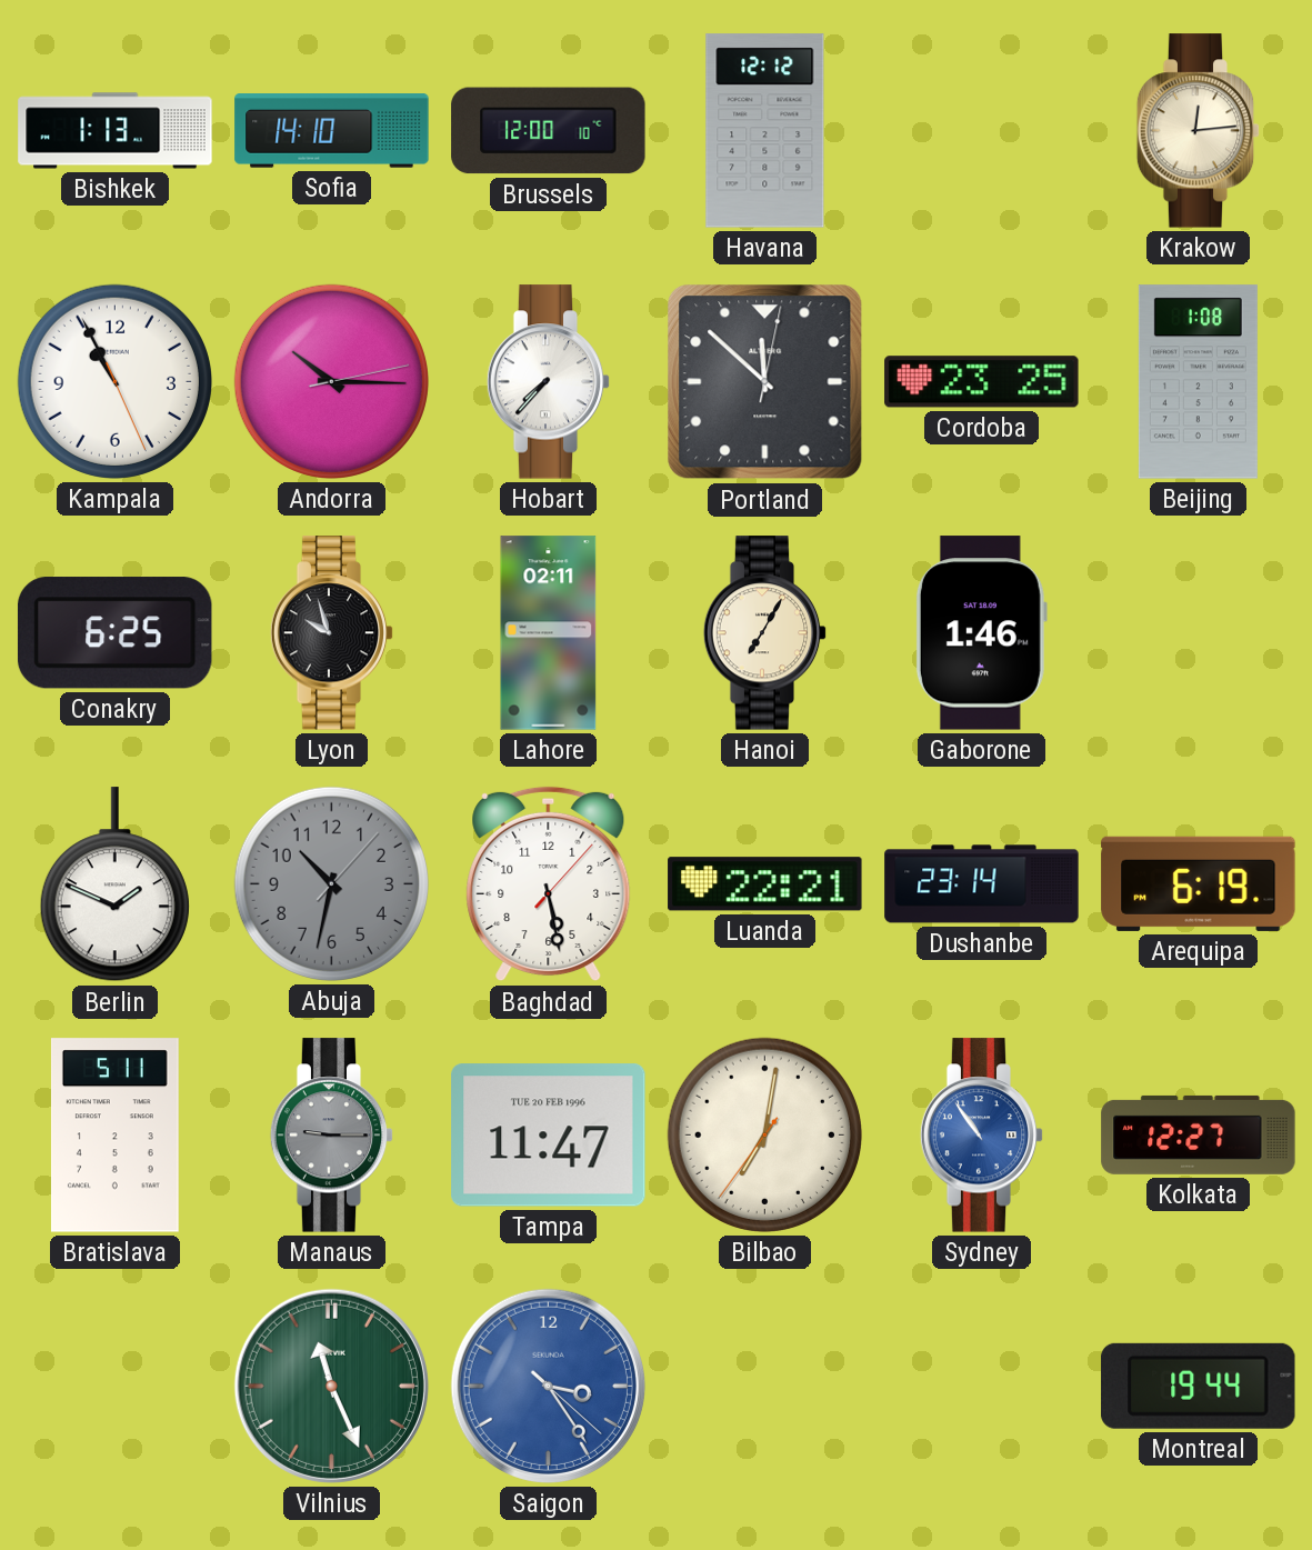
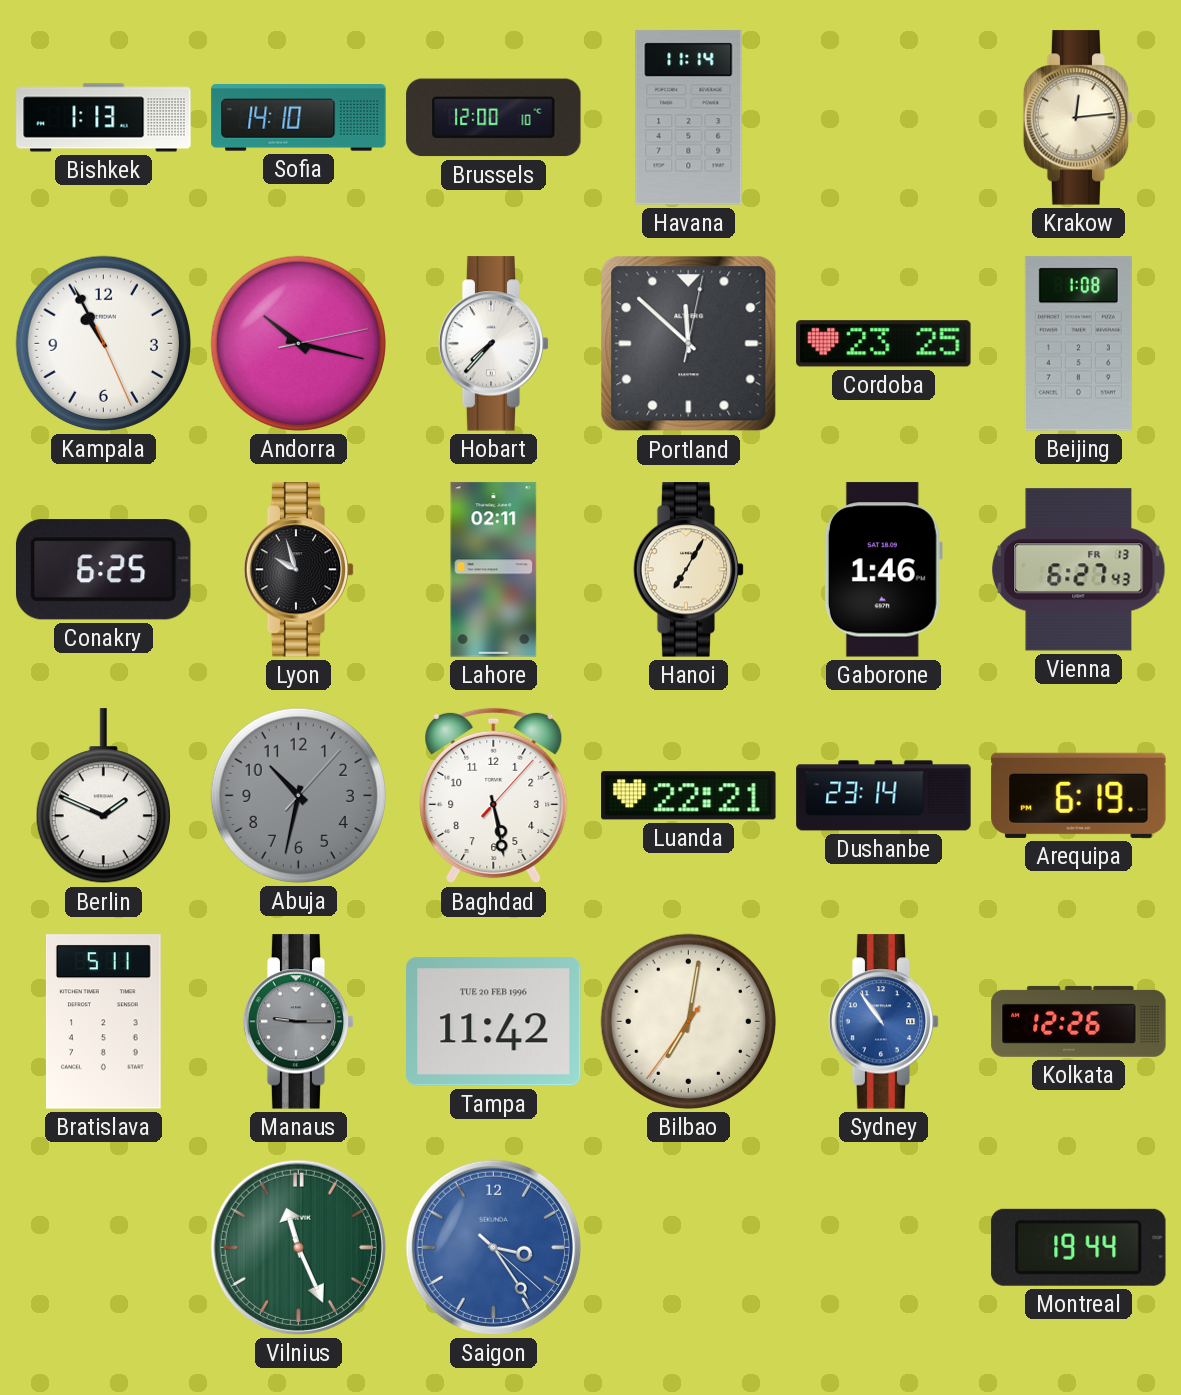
Havana: 12:12 -> 11:14
Andorra: 10:15 -> 10:17
Vienna: none -> 6:27
Tampa: 11:47 -> 11:42
Kolkata: 12:27 -> 12:26
